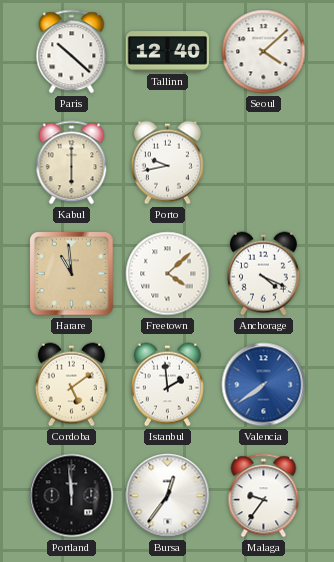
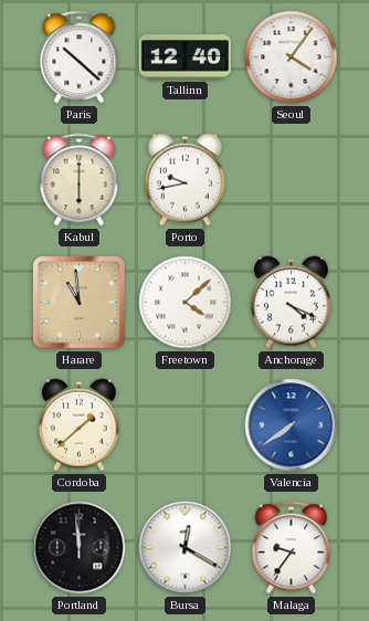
Seoul: 4:08 -> 4:06
Cordoba: 5:09 -> 1:38
Istanbul: 1:59 -> none
Bursa: 12:36 -> 12:20
